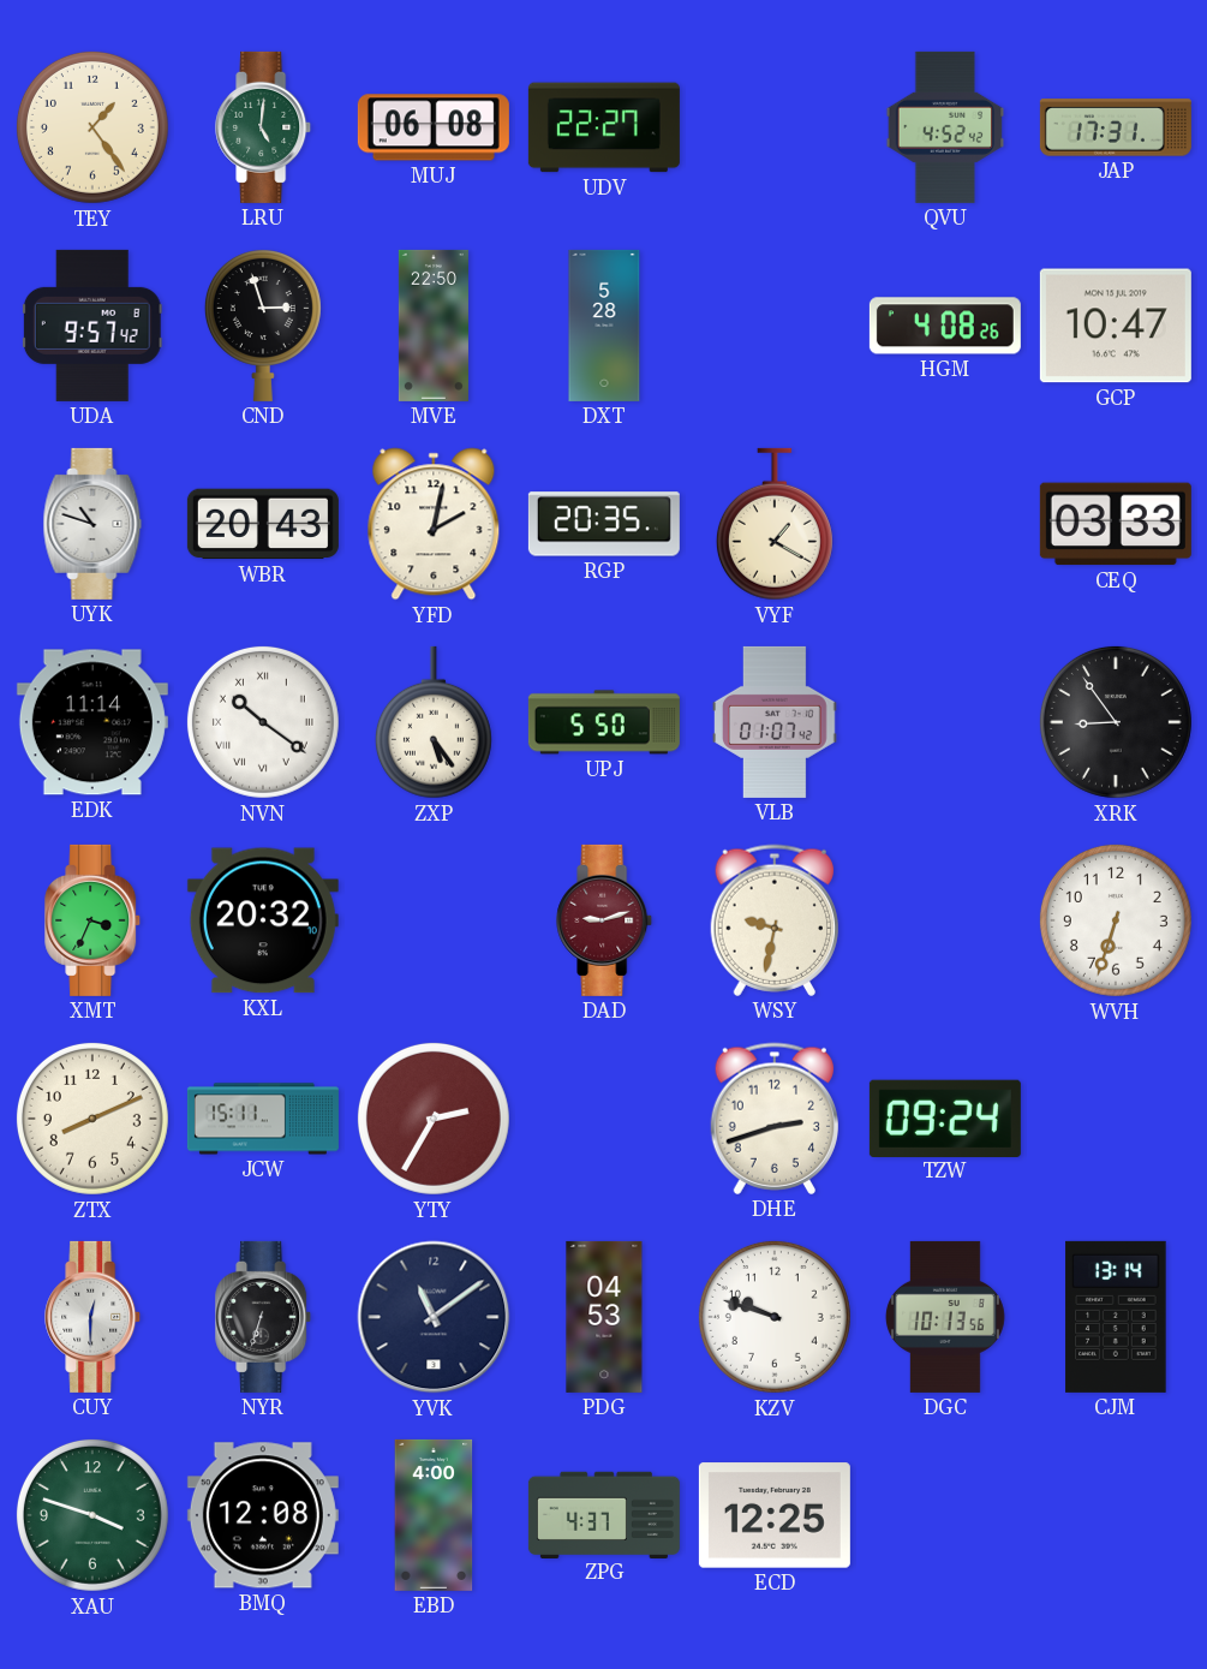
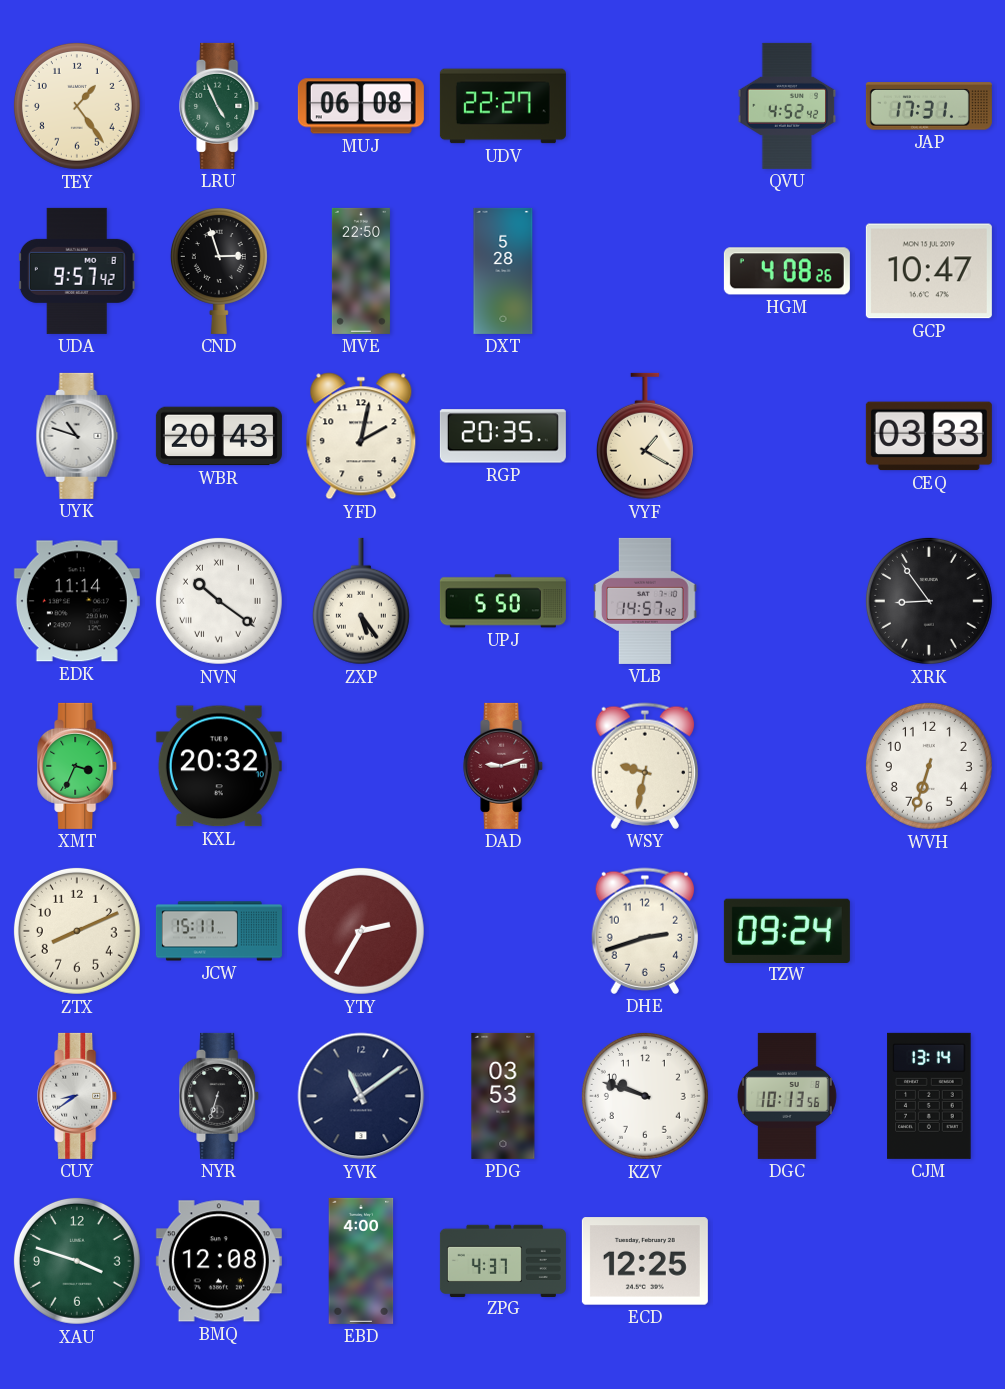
LRU: 5:01 -> 4:56
VLB: 01:07 -> 14:57
CUY: 12:30 -> 8:39
PDG: 04:53 -> 03:53
